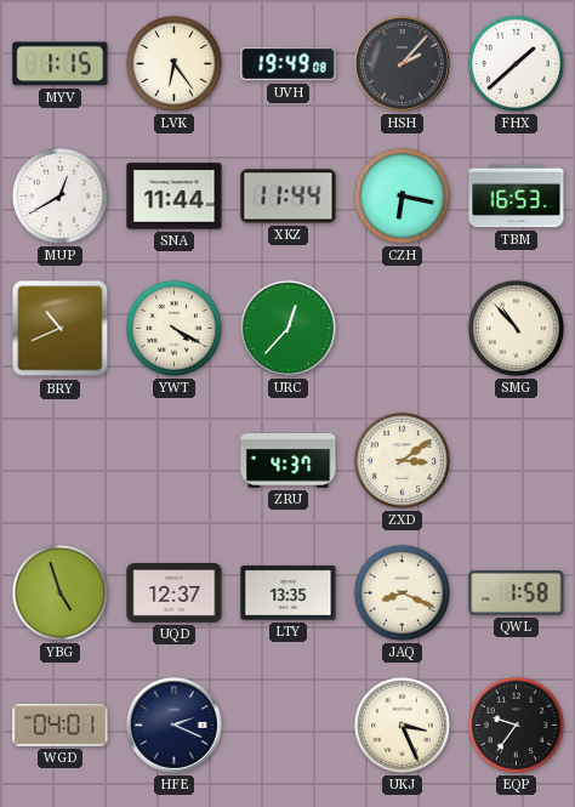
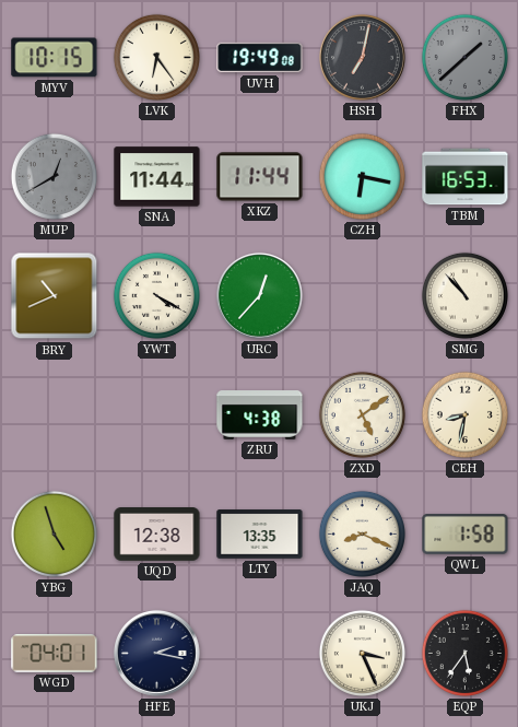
MYV: 1:15 -> 10:15
HSH: 2:07 -> 7:02
FHX dial: white -> grey
MUP dial: white -> grey
ZRU: 4:37 -> 4:38
ZXD: 3:09 -> 5:09
CEH: none -> 8:32
UQD: 12:37 -> 12:38
HFE: 2:19 -> 2:17
EQP: 9:36 -> 5:36
